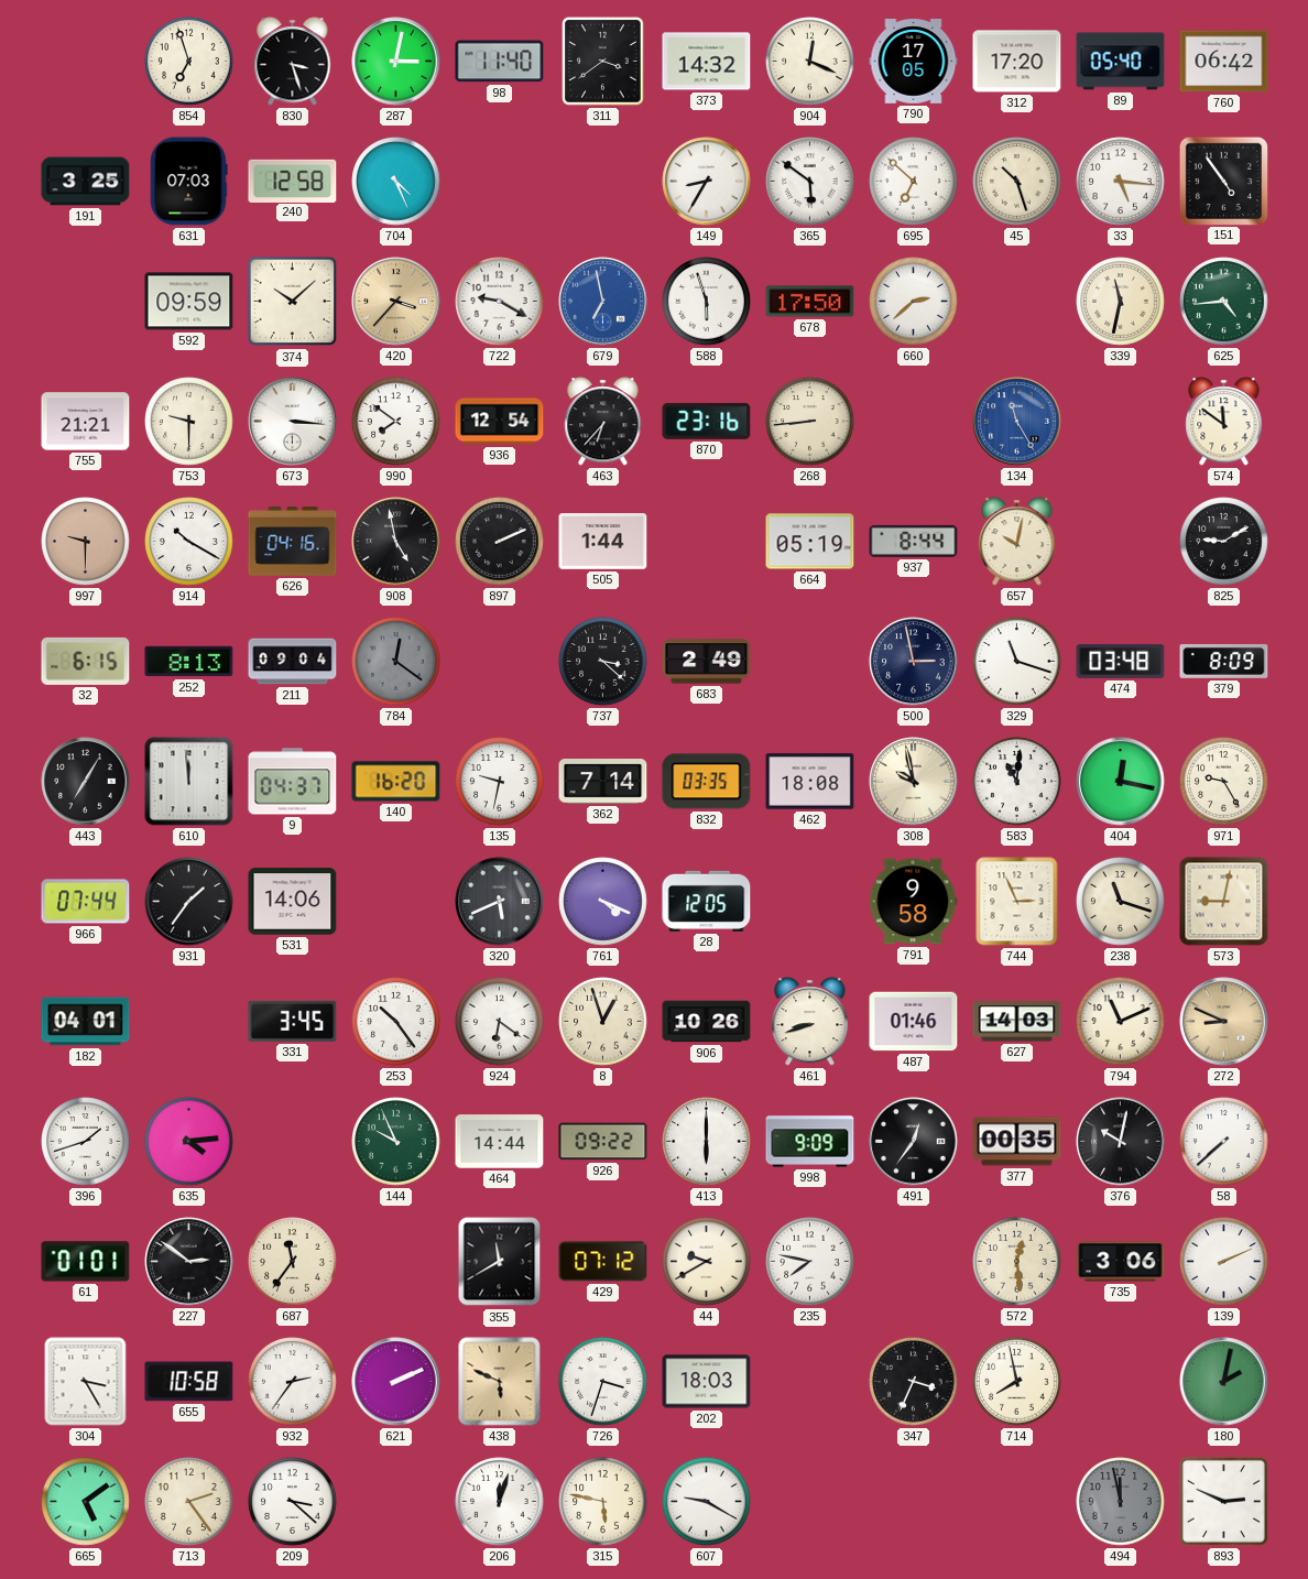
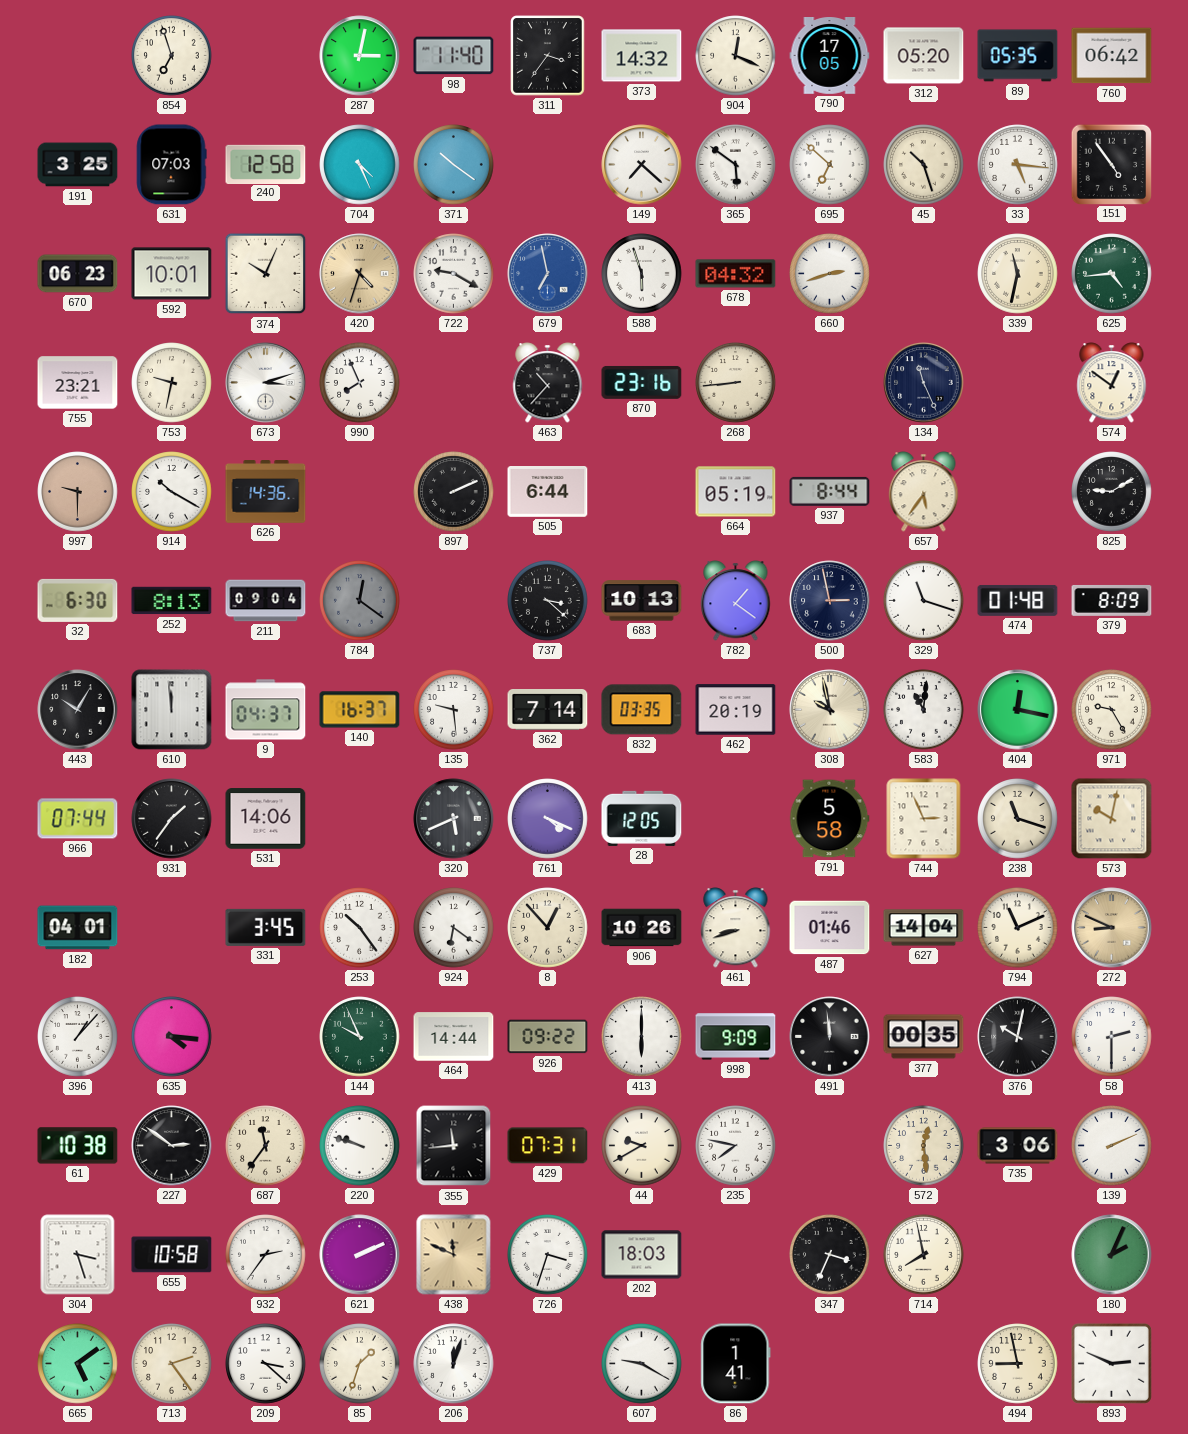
830: 3:27 -> none
311: 3:39 -> 3:36
312: 17:20 -> 05:20
89: 05:40 -> 05:35
371: none -> 10:21
149: 8:35 -> 7:22
670: none -> 06:23
592: 09:59 -> 10:01
374: 10:08 -> 10:04
420: 3:37 -> 4:33
678: 17:50 -> 04:32
660: 2:38 -> 2:42
755: 21:21 -> 23:21
753: 9:30 -> 9:32
673: 3:16 -> 3:12
990: 7:51 -> 7:56
936: 12:54 -> none
463: 6:37 -> 10:37
134: 11:25 -> 11:26
134 dial: blue -> navy
574: 11:51 -> 12:51
626: 04:16 -> 14:36
908: 4:58 -> none
505: 1:44 -> 6:44
657: 10:02 -> 5:36
32: 6:15 -> 6:30
683: 2:49 -> 10:13
782: none -> 1:21
474: 03:48 -> 01:48
443: 7:05 -> 10:05
140: 16:20 -> 16:37
135: 9:32 -> 9:29
462: 18:08 -> 20:19
791: 9:58 -> 5:58
573: 9:02 -> 10:02
8: 12:57 -> 12:53
627: 14:03 -> 14:04
396: 1:42 -> 1:07
635: 4:14 -> 4:16
491: 12:36 -> 11:59
58: 7:38 -> 2:30
61: 01:01 -> 10:38
220: none -> 9:48
355: 11:40 -> 11:44
429: 07:12 -> 07:31
304: 3:25 -> 3:27
438: 5:49 -> 11:49
180: 2:02 -> 2:04
85: none -> 1:33
315: 5:47 -> none
86: none -> 1:41
494: 11:58 -> 8:58
494 dial: grey -> cream
